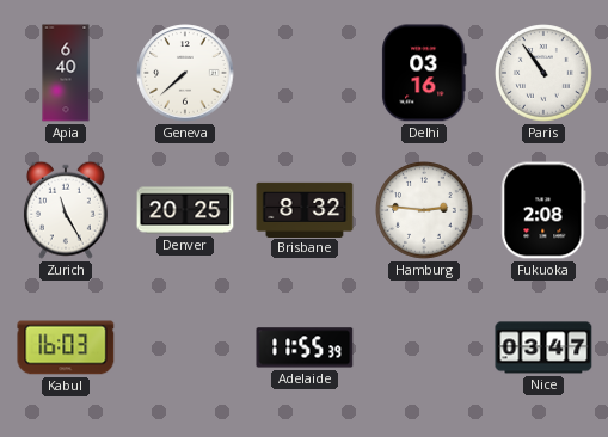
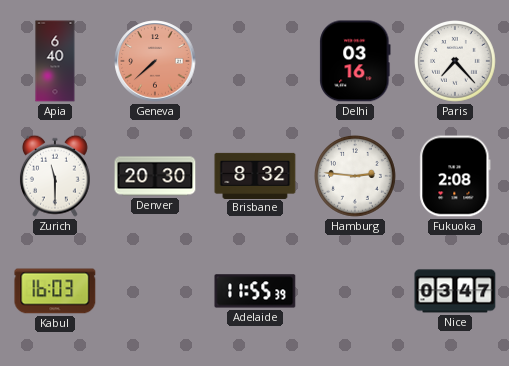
Geneva dial: white -> salmon
Paris: 10:54 -> 7:23
Zurich: 11:25 -> 11:30
Denver: 20:25 -> 20:30
